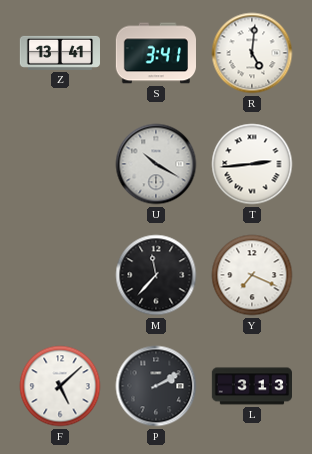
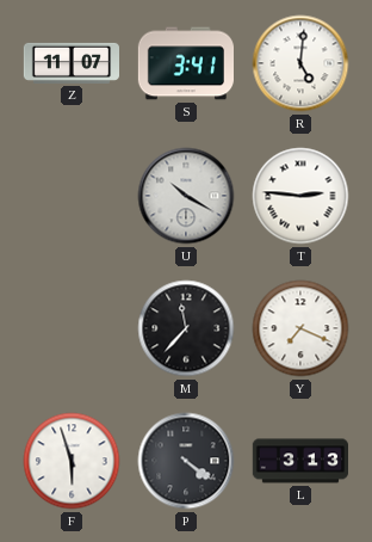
Z: 13:41 -> 11:07
T: 2:44 -> 2:46
F: 5:08 -> 5:57
P: 2:10 -> 4:21
